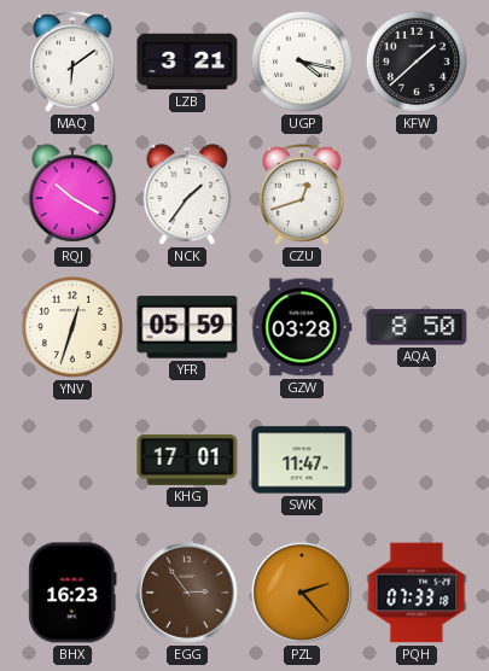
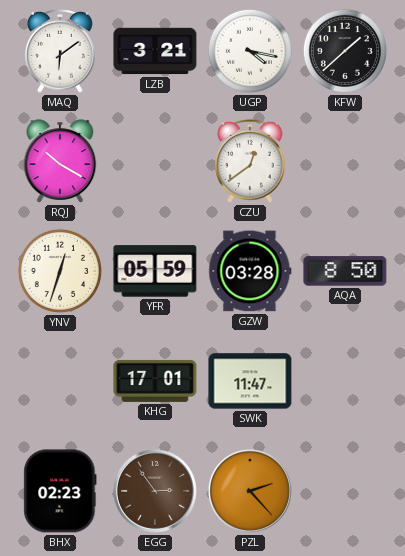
NCK: 1:36 -> none
CZU: 12:42 -> 12:39
BHX: 16:23 -> 02:23
PQH: 07:33 -> none
